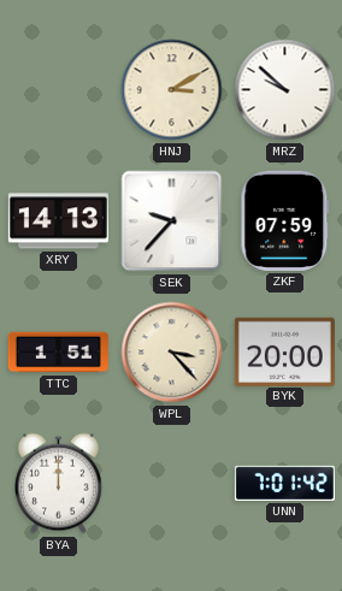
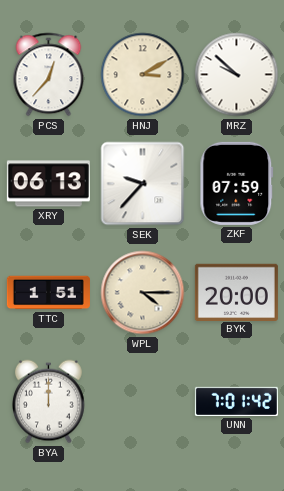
PCS: none -> 12:37
XRY: 14:13 -> 06:13
WPL: 3:23 -> 4:15
